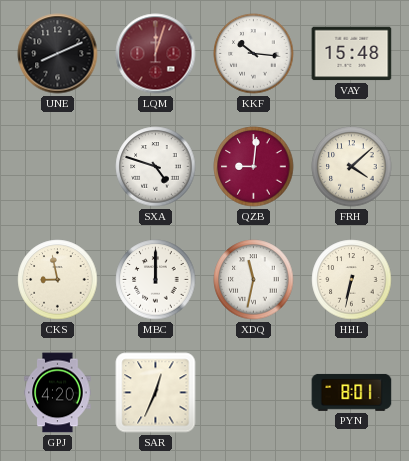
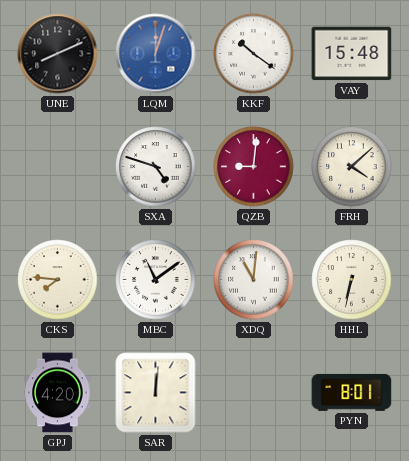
LQM dial: burgundy -> blue
KKF: 10:16 -> 10:21
CKS: 8:58 -> 7:46
MBC: 12:00 -> 11:09
XDQ: 11:32 -> 11:01
SAR: 12:34 -> 12:01
